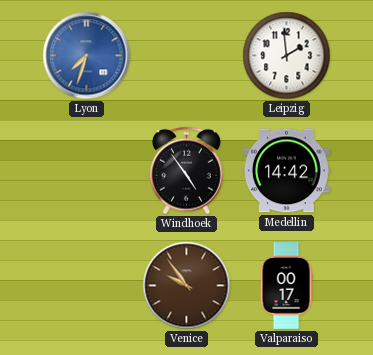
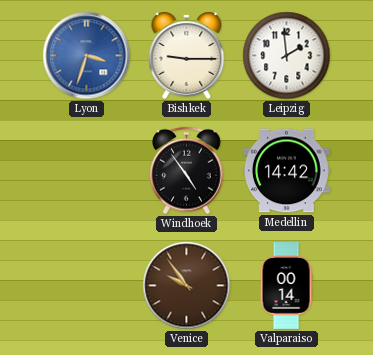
Lyon: 7:33 -> 3:33
Bishkek: none -> 9:15
Valparaiso: 00:17 -> 00:14
